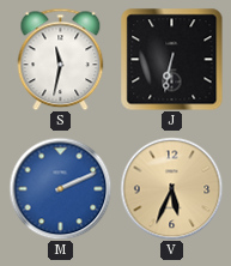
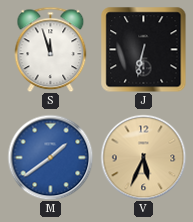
S: 11:32 -> 11:57
M: 2:11 -> 1:39
